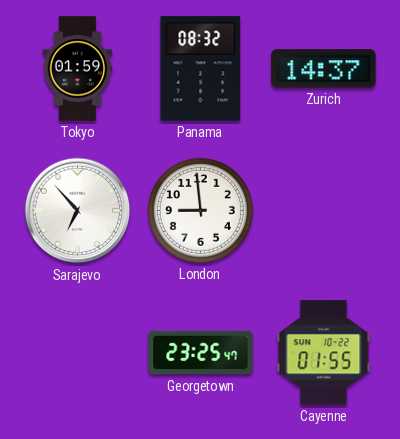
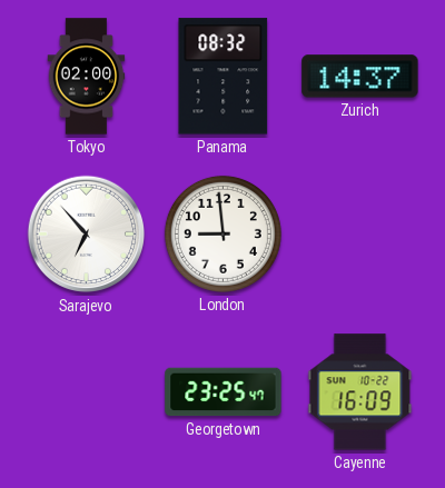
Tokyo: 01:59 -> 02:00
Cayenne: 01:55 -> 16:09
